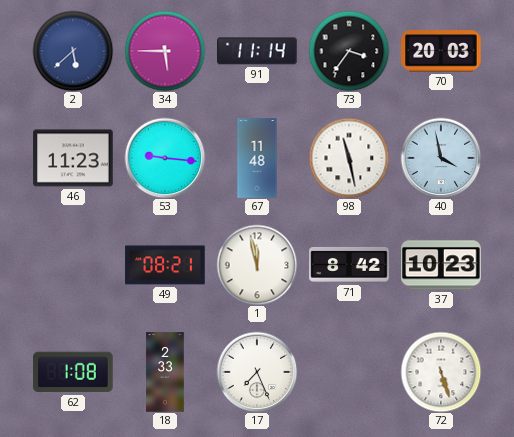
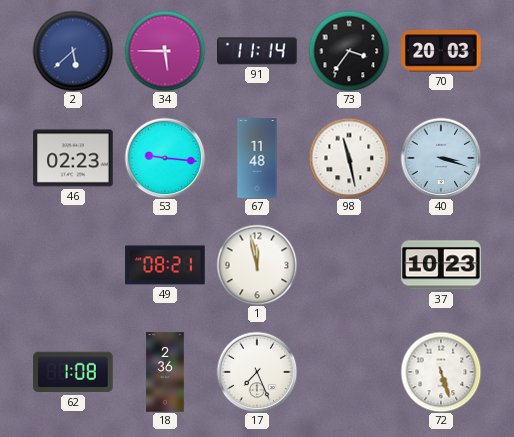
46: 11:23 -> 02:23
40: 3:58 -> 3:18
71: 8:42 -> none
18: 2:33 -> 2:36
